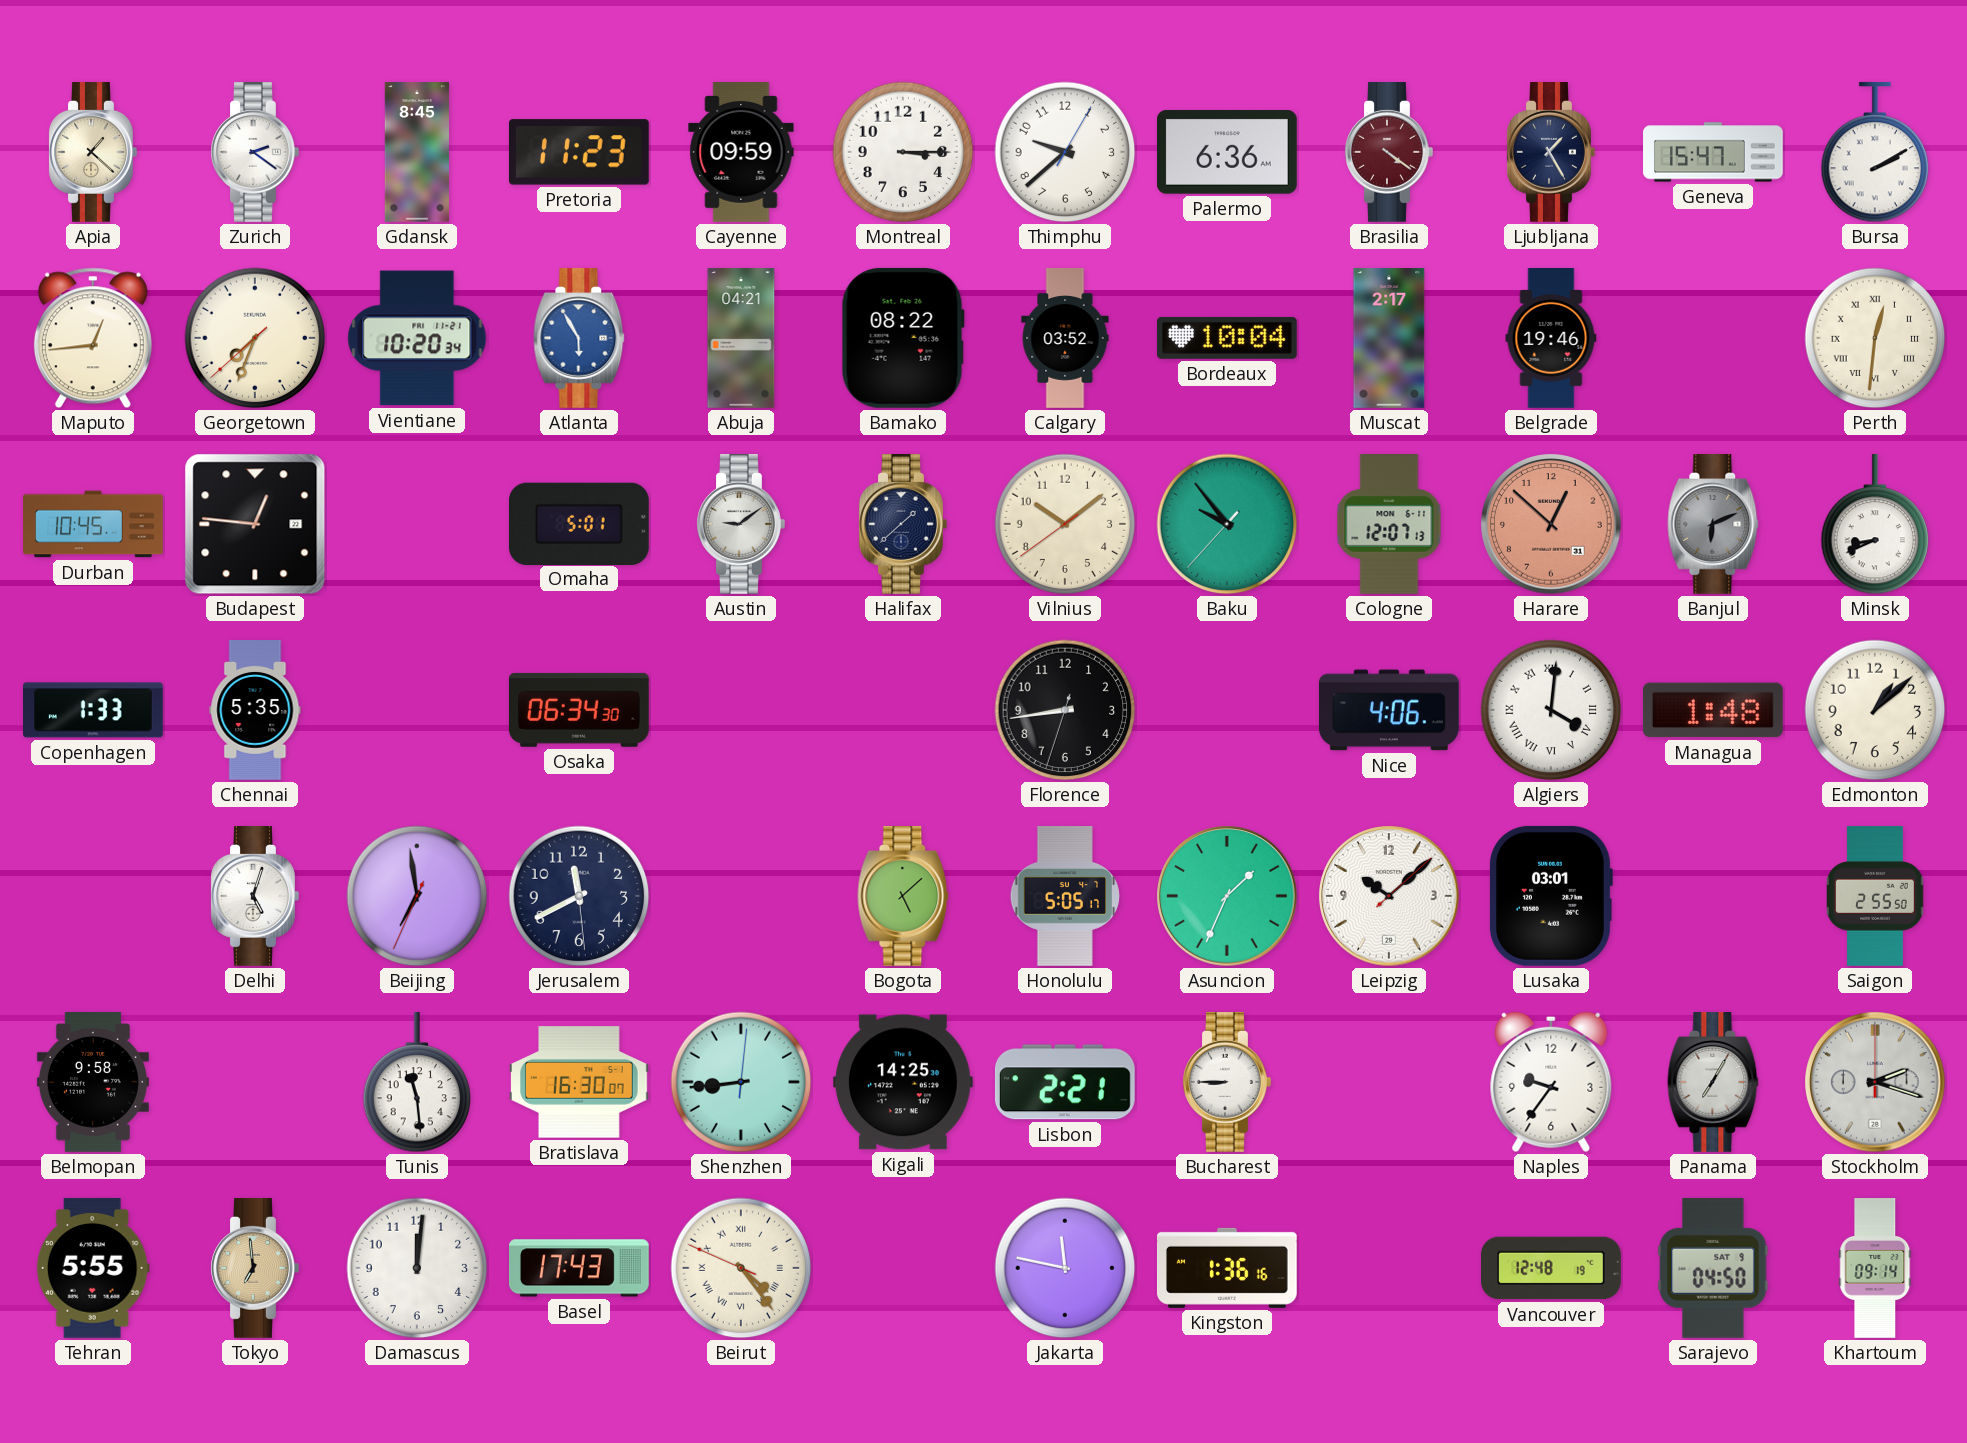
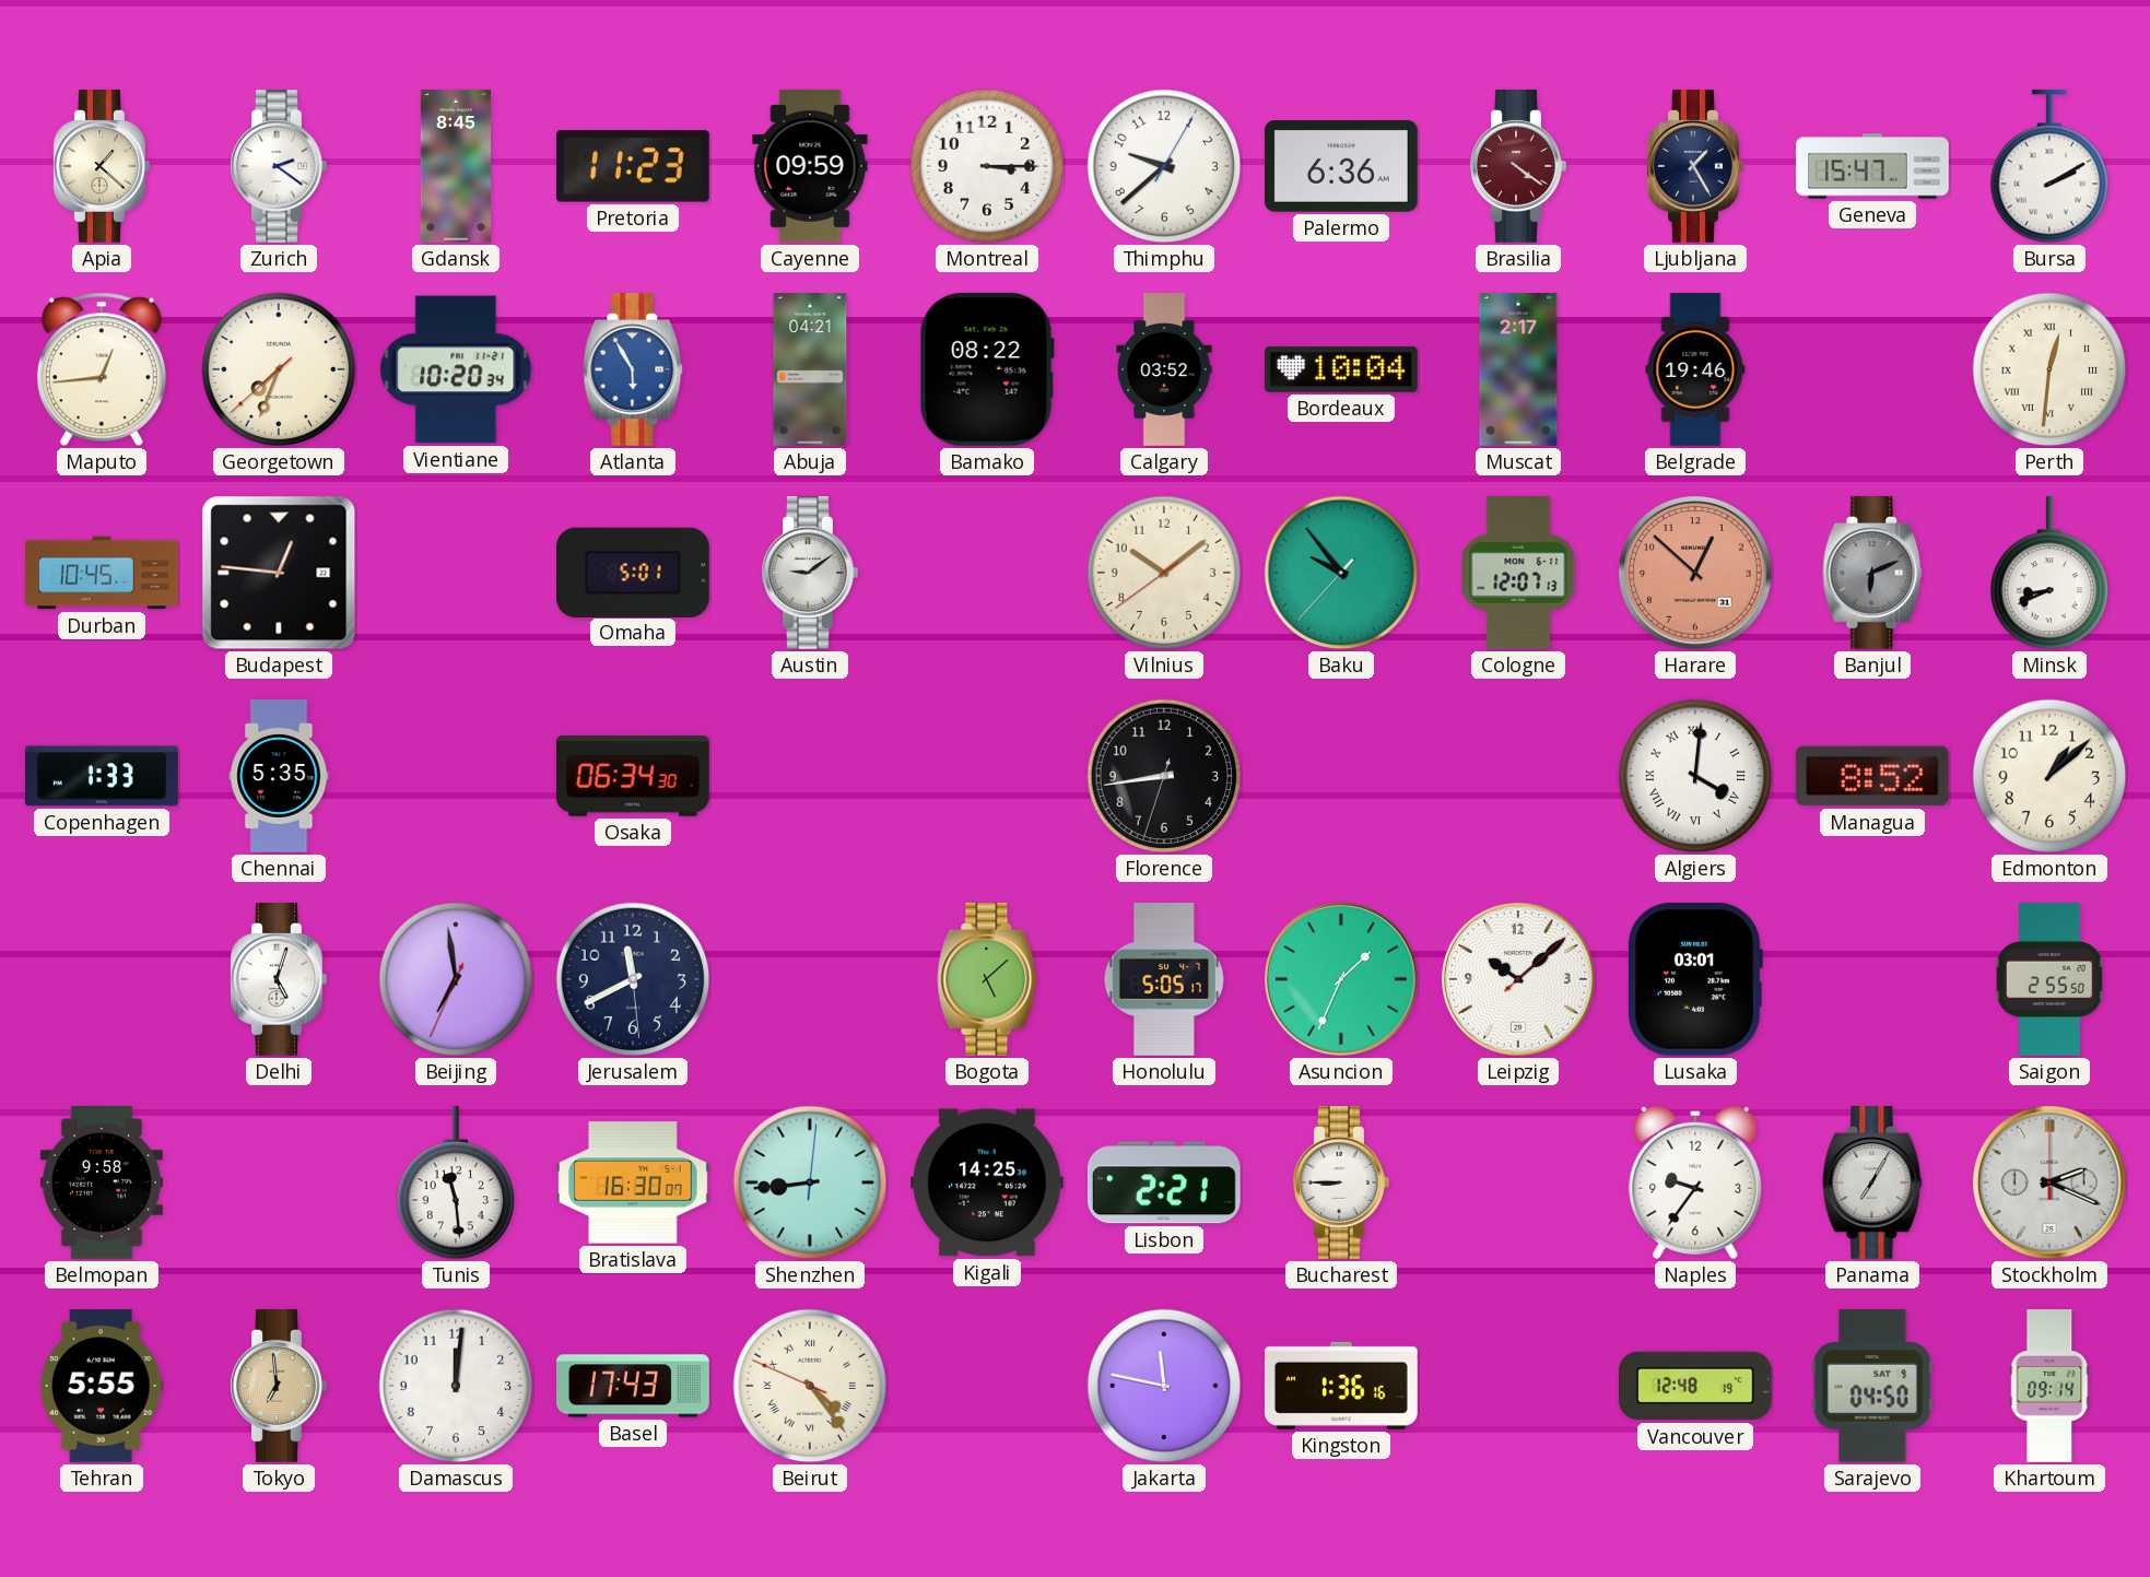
Halifax: 1:38 -> none
Nice: 4:06 -> none
Managua: 1:48 -> 8:52
Stockholm: 2:18 -> 2:19
